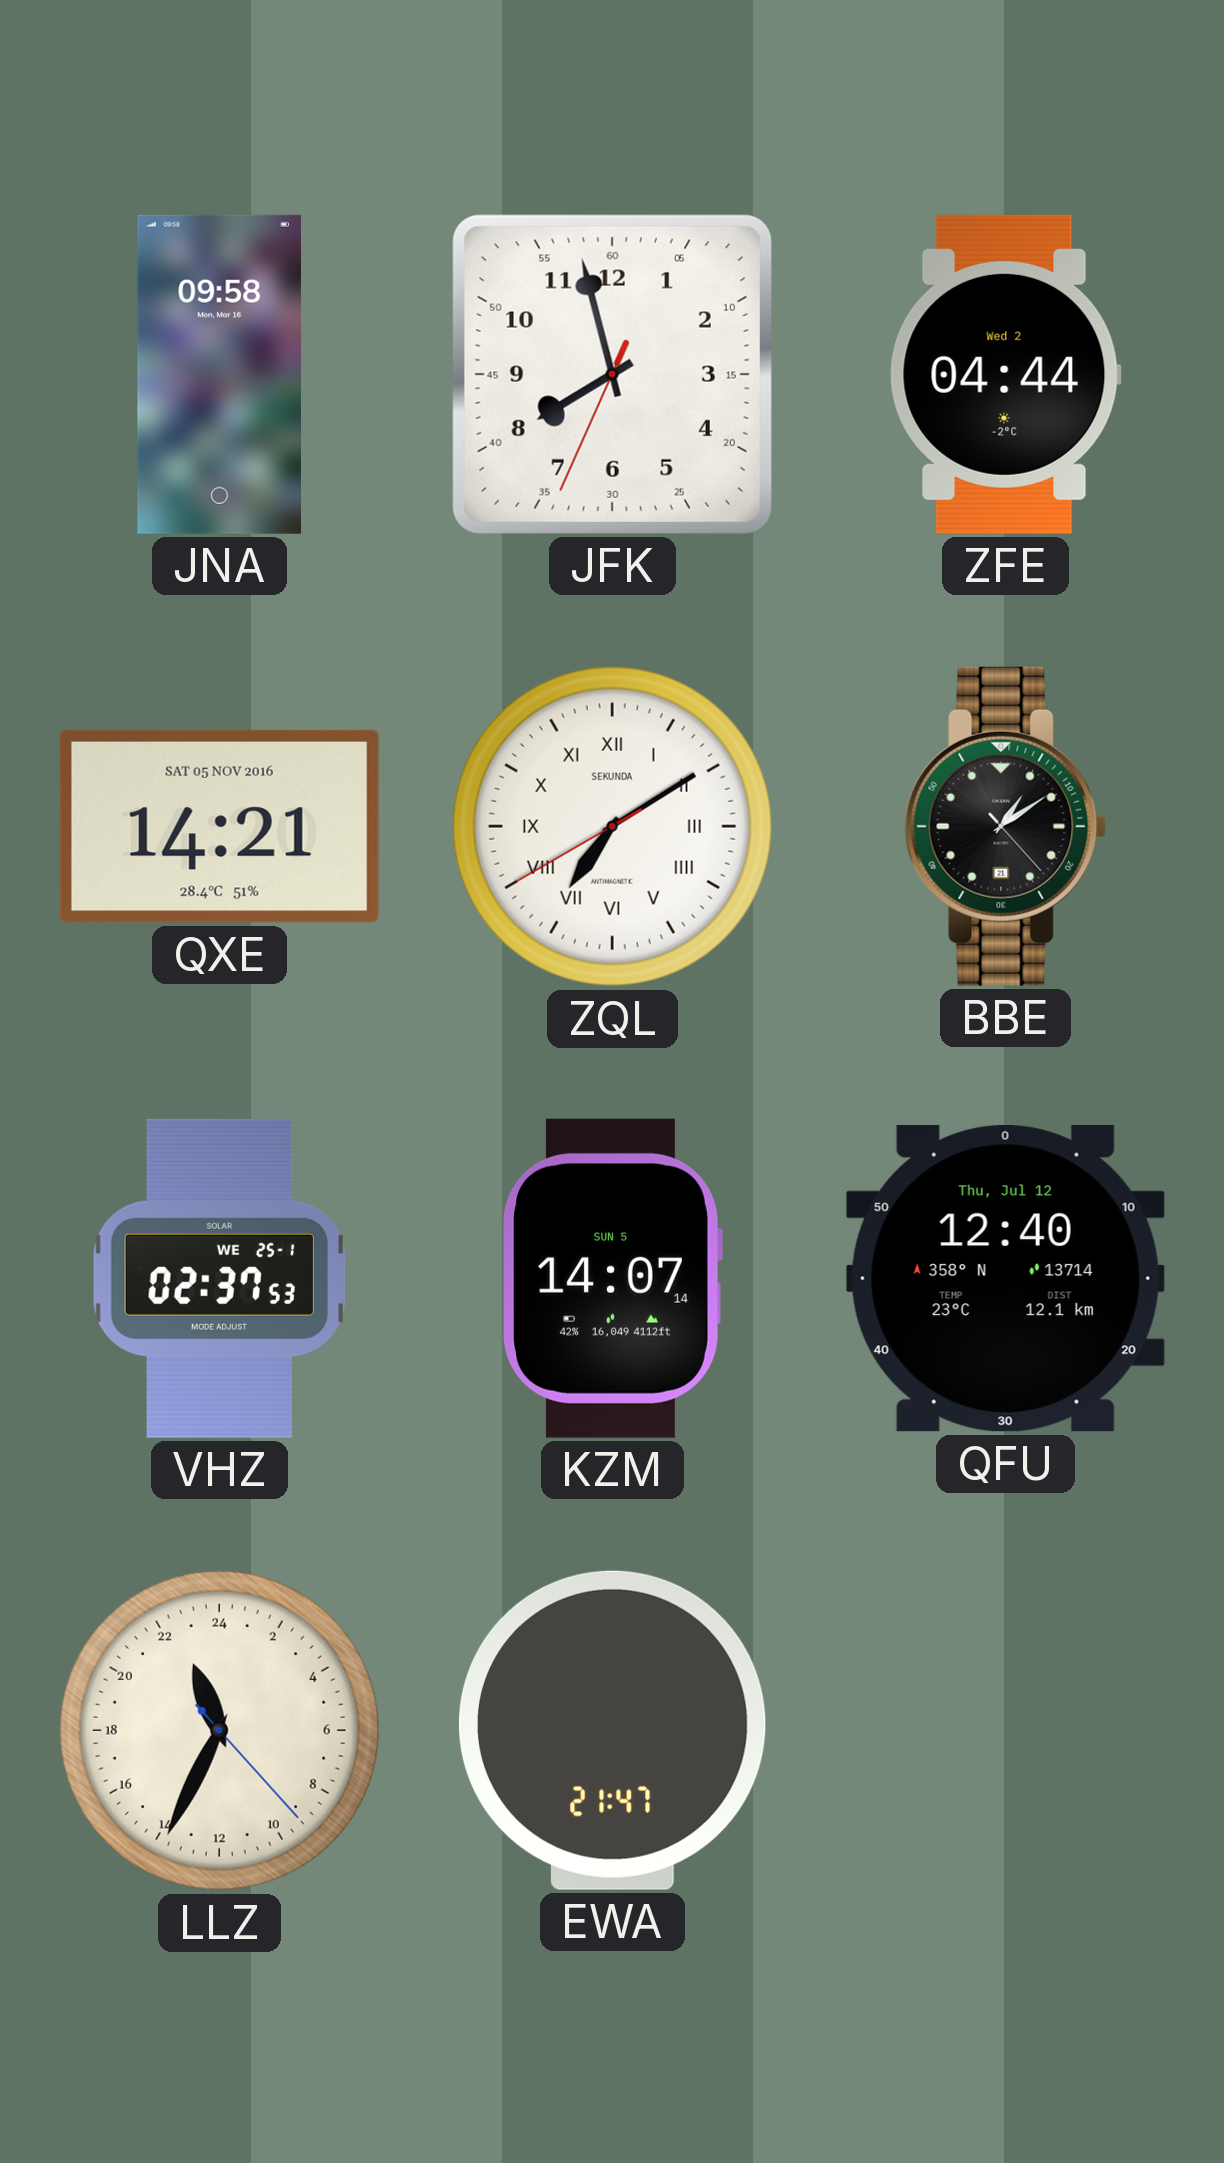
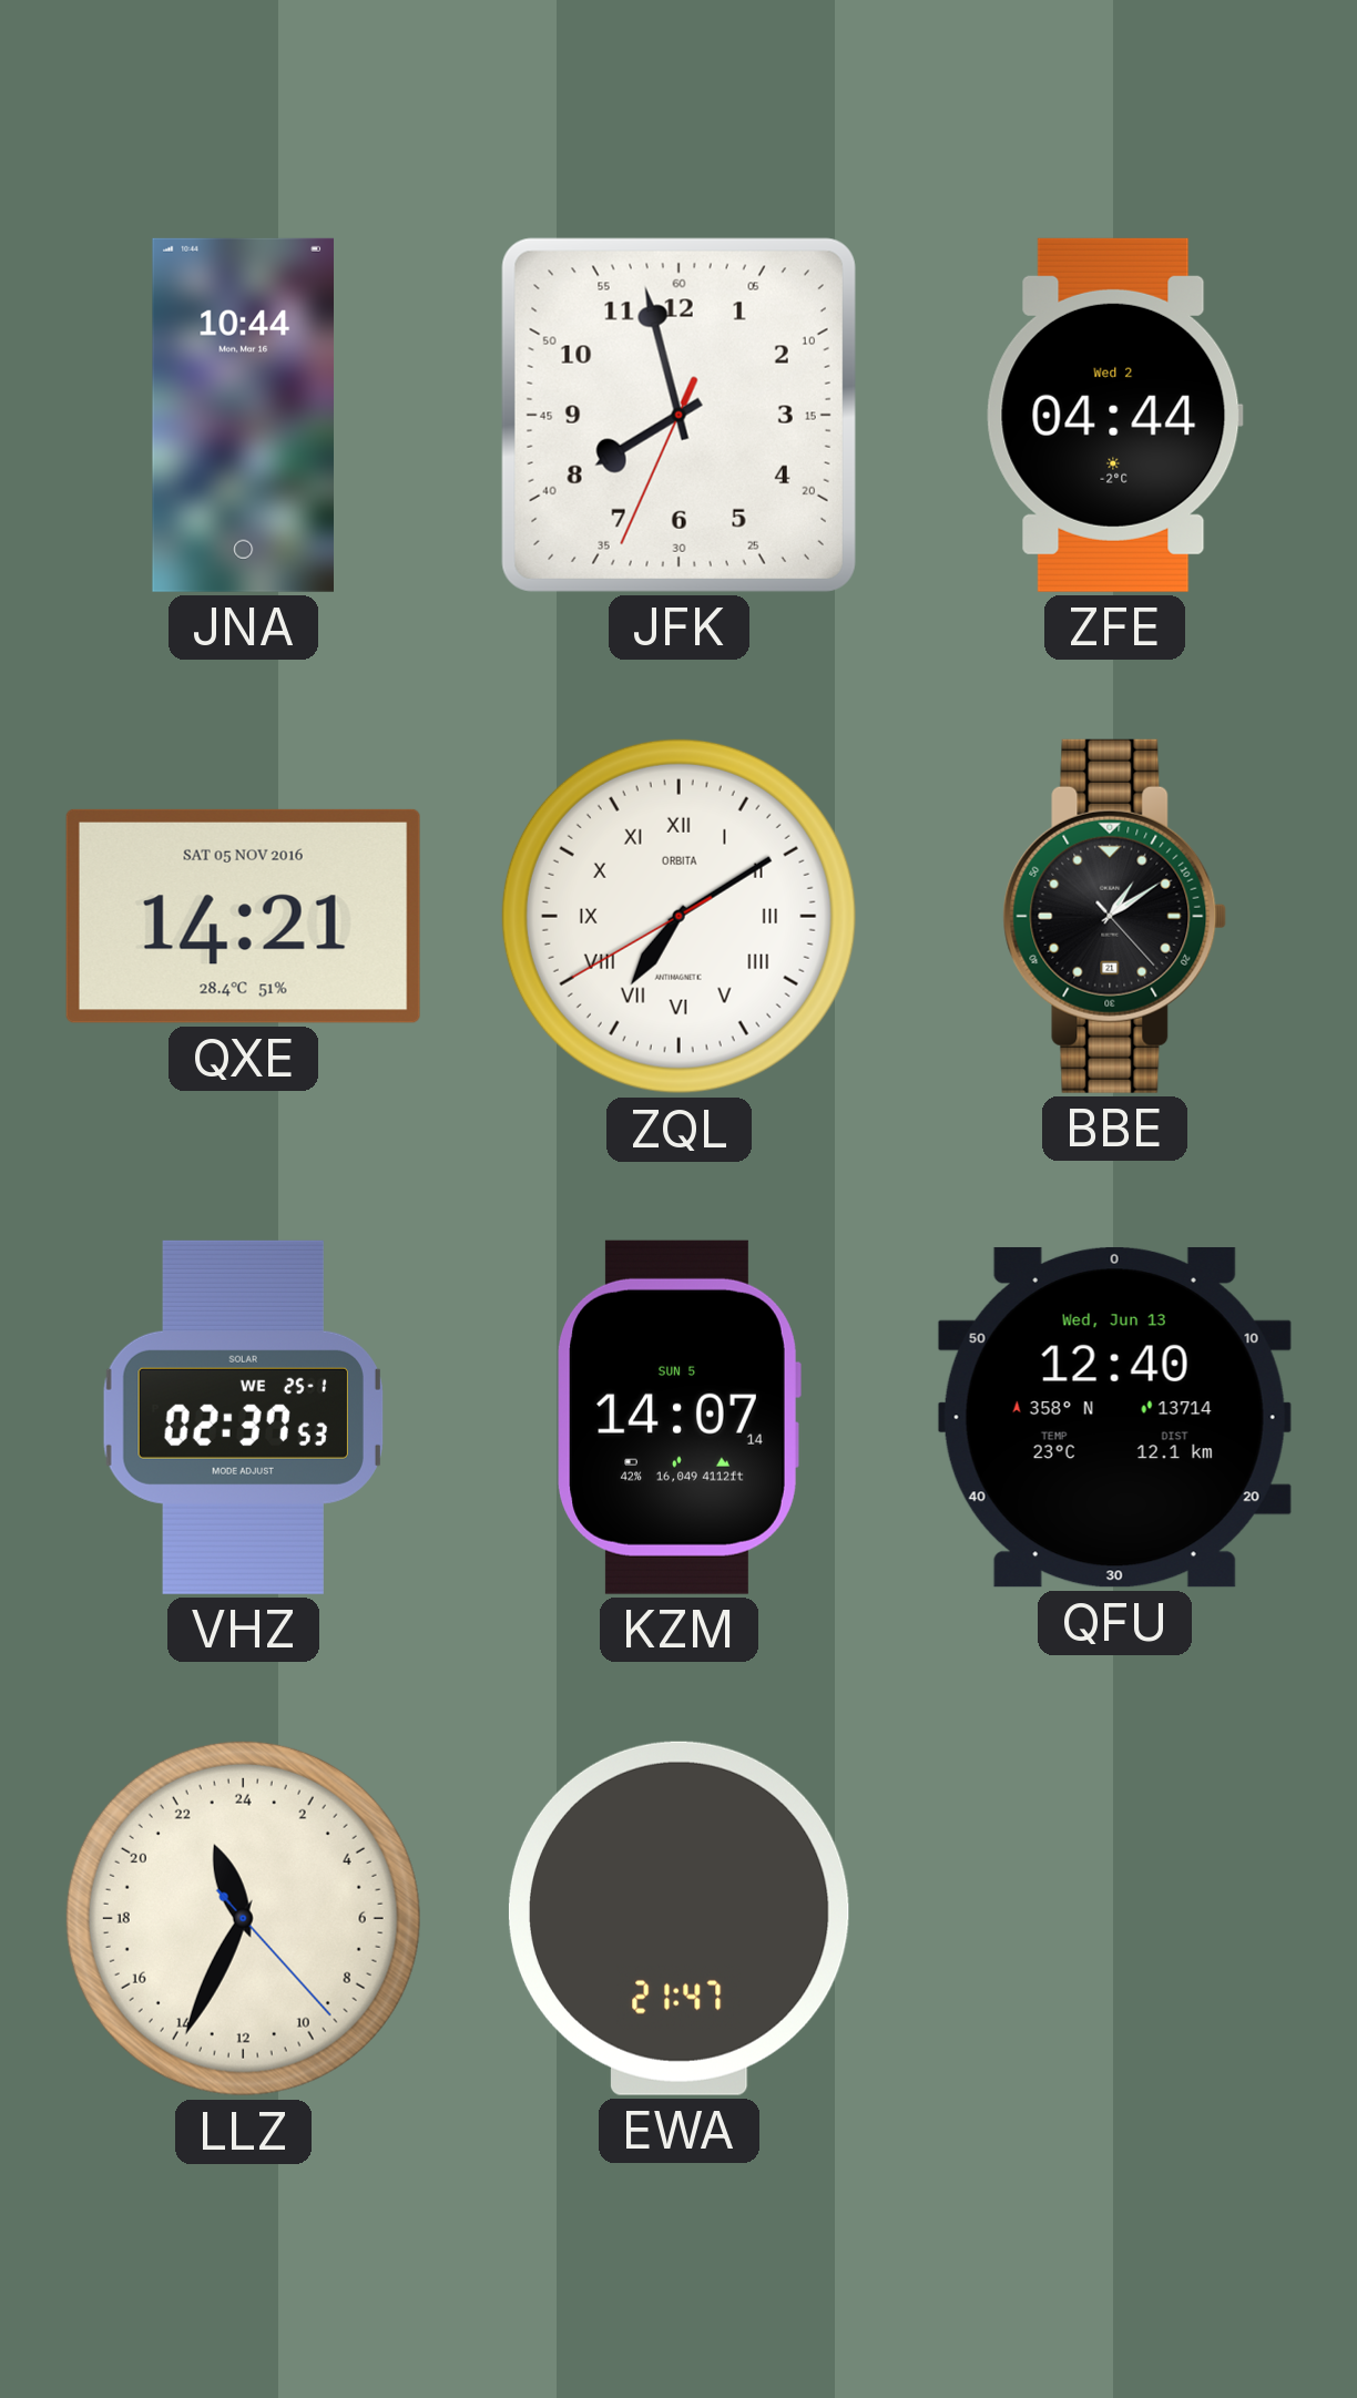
JNA: 09:58 -> 10:44
ZQL brand: SEKUNDA -> ORBITA
QFU date: Thu, Jul 12 -> Wed, Jun 13
